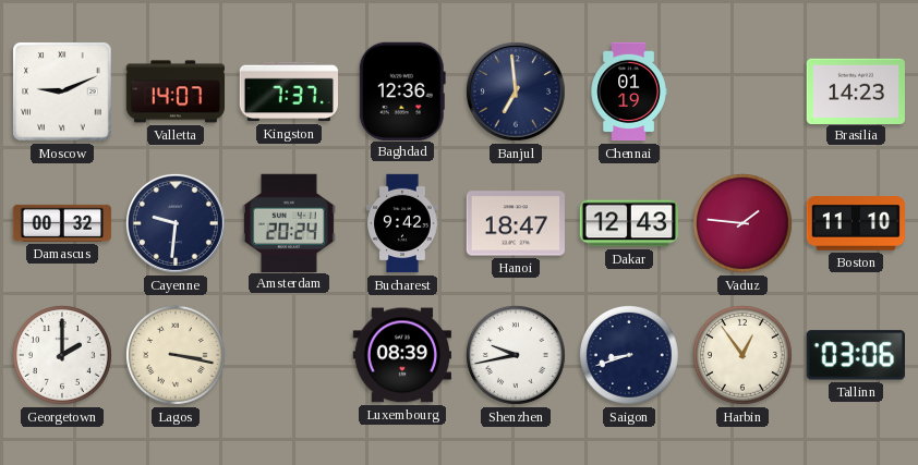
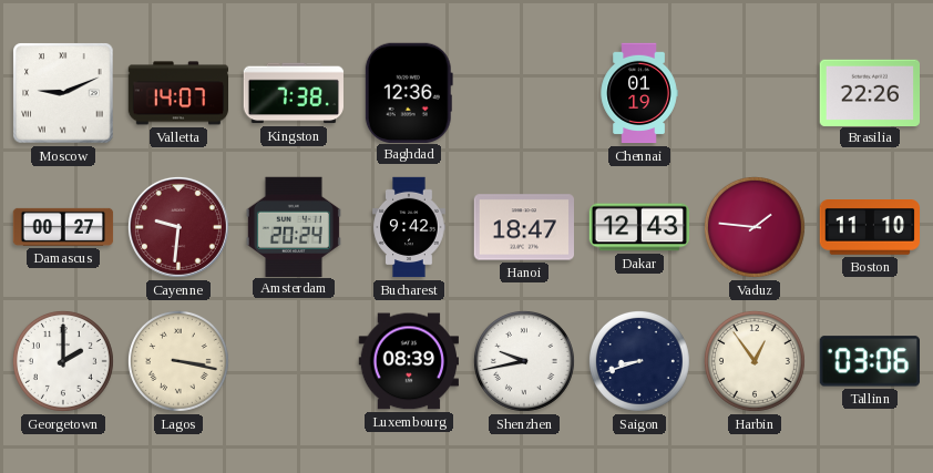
Kingston: 7:37 -> 7:38
Banjul: 6:59 -> none
Brasilia: 14:23 -> 22:26
Damascus: 00:32 -> 00:27
Cayenne dial: navy -> burgundy
